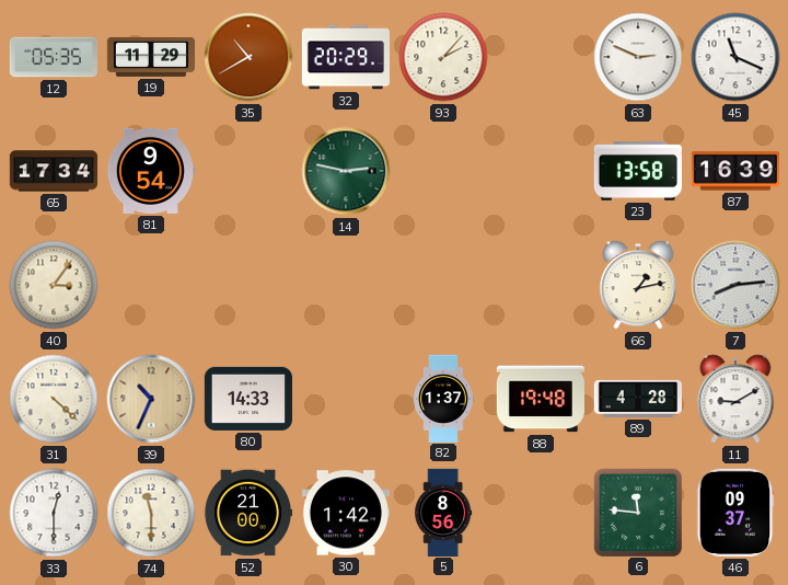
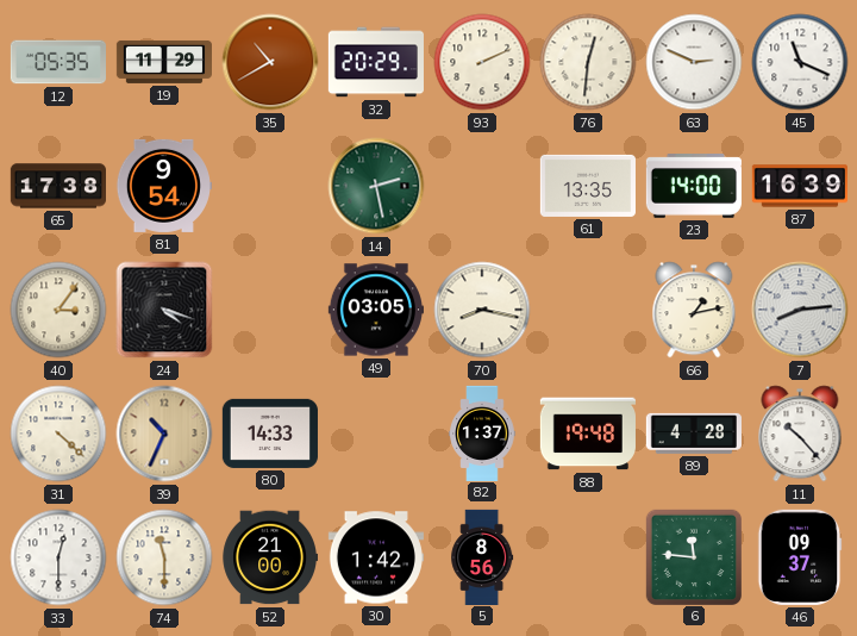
93: 2:07 -> 2:11
76: none -> 12:31
65: 17:34 -> 17:38
14: 2:47 -> 2:28
61: none -> 13:35
23: 13:58 -> 14:00
24: none -> 4:18
49: none -> 03:05
70: none -> 8:17
11: 9:10 -> 10:23
